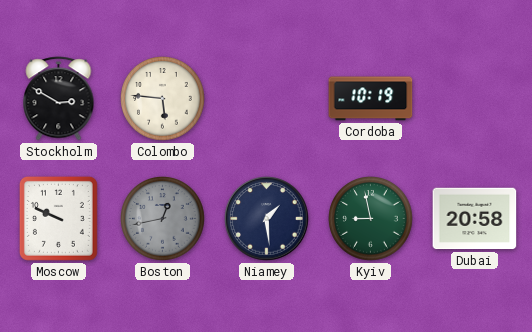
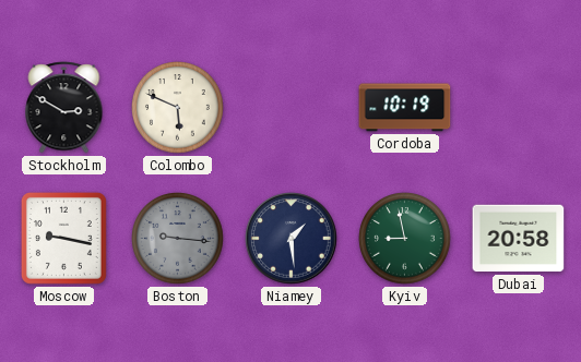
Colombo: 5:46 -> 5:49
Moscow: 9:49 -> 9:17
Boston: 12:43 -> 9:16
